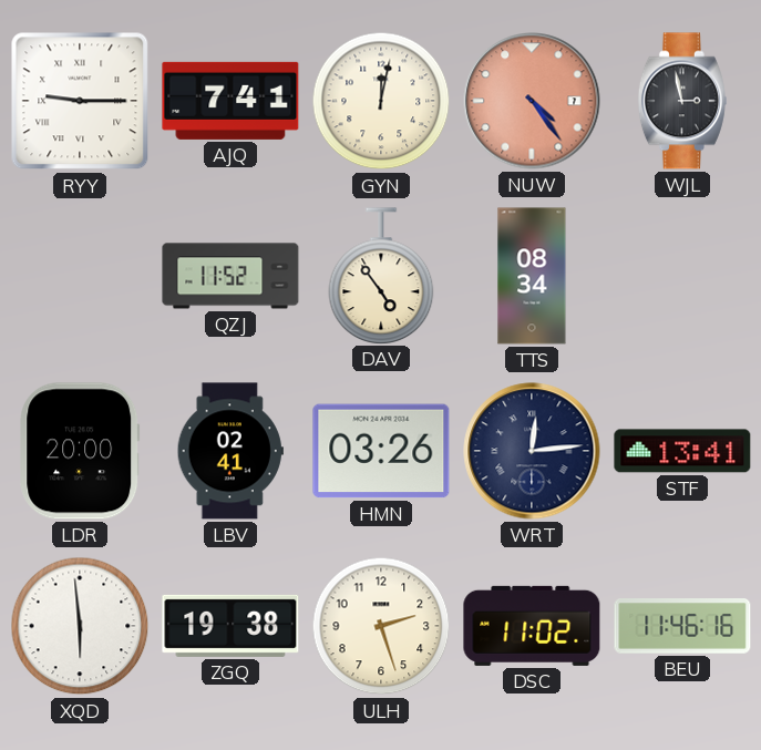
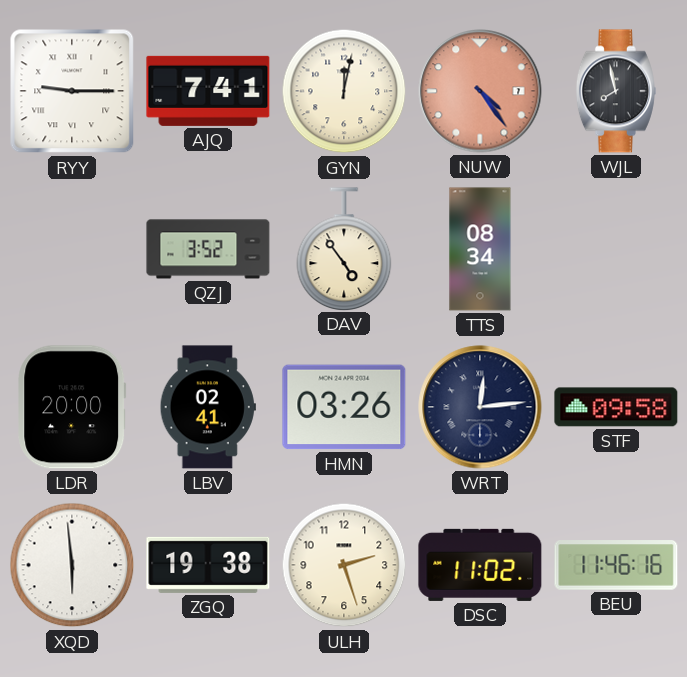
WJL: 2:58 -> 7:58
QZJ: 11:52 -> 3:52
STF: 13:41 -> 09:58
